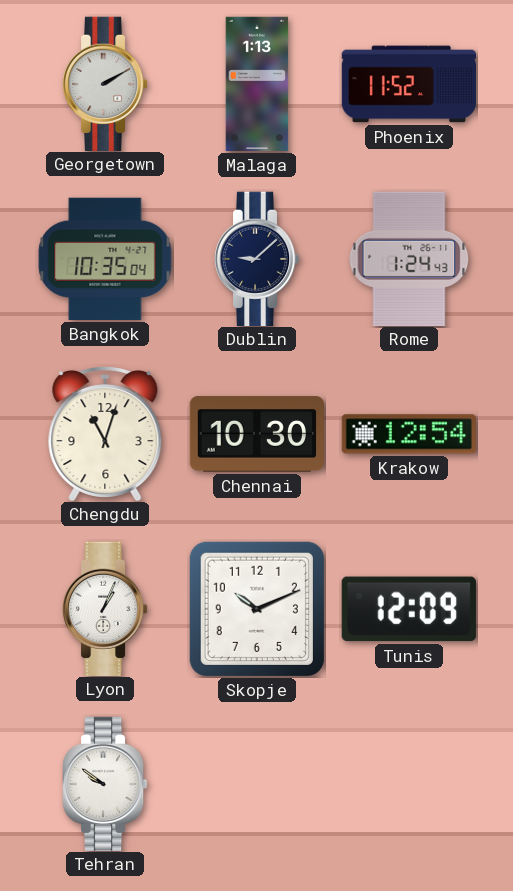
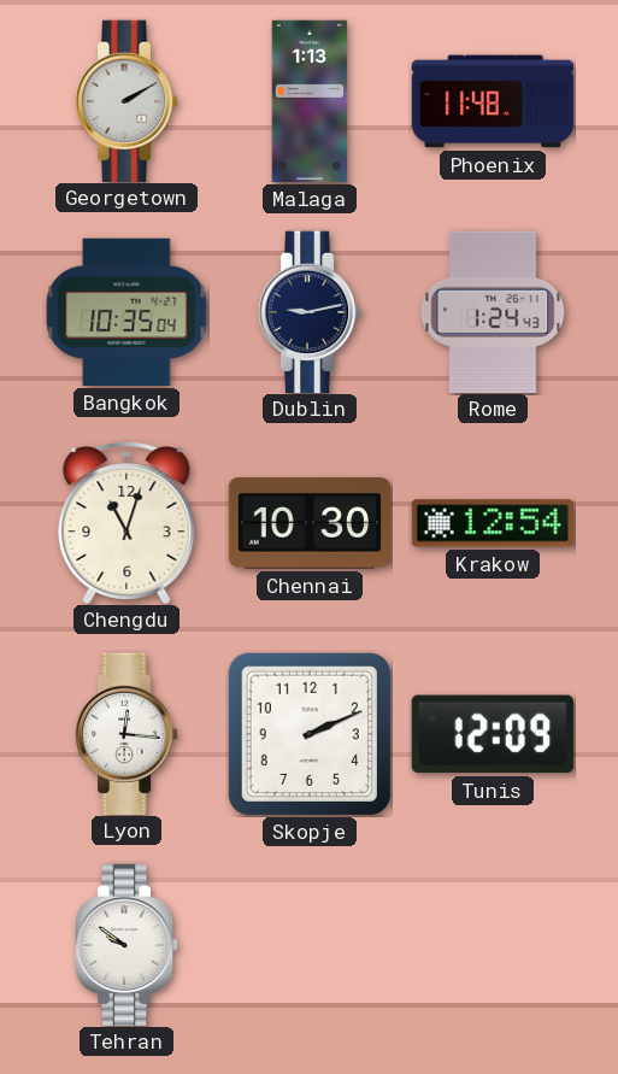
Phoenix: 11:52 -> 11:48
Dublin: 9:08 -> 9:13
Lyon: 1:04 -> 12:16
Skopje: 10:11 -> 2:11
